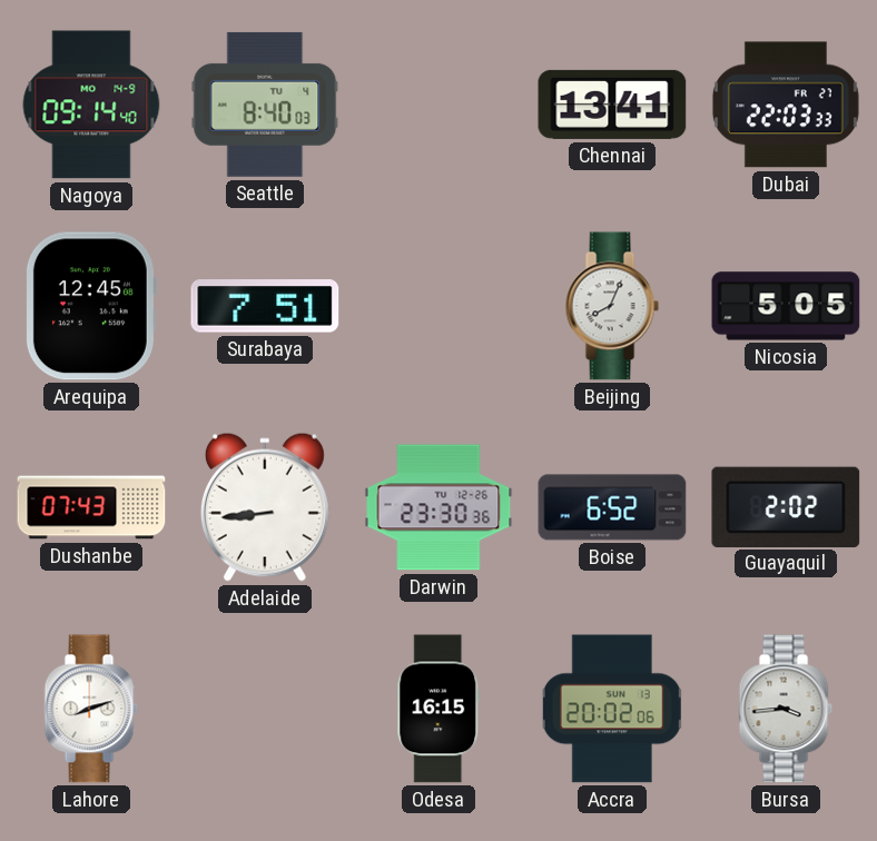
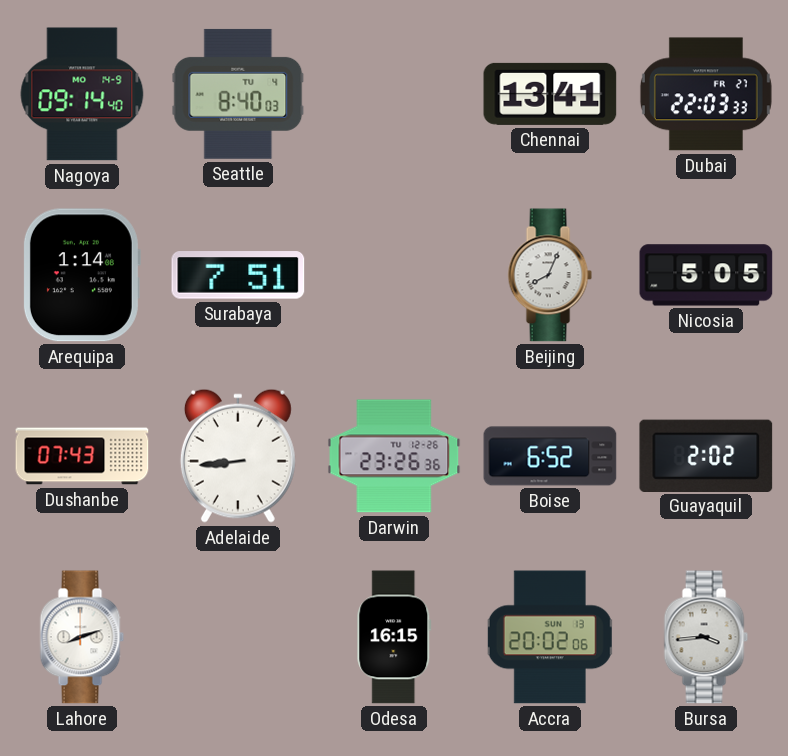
Arequipa: 12:45 -> 1:14
Darwin: 23:30 -> 23:26
